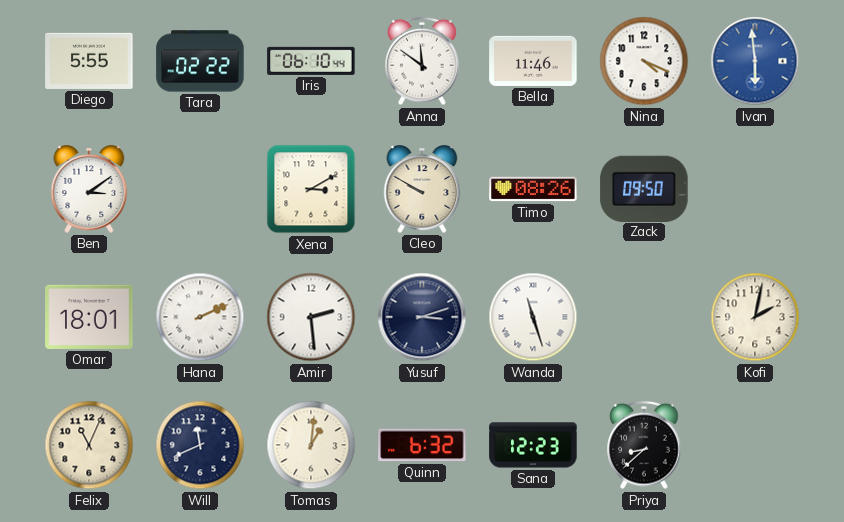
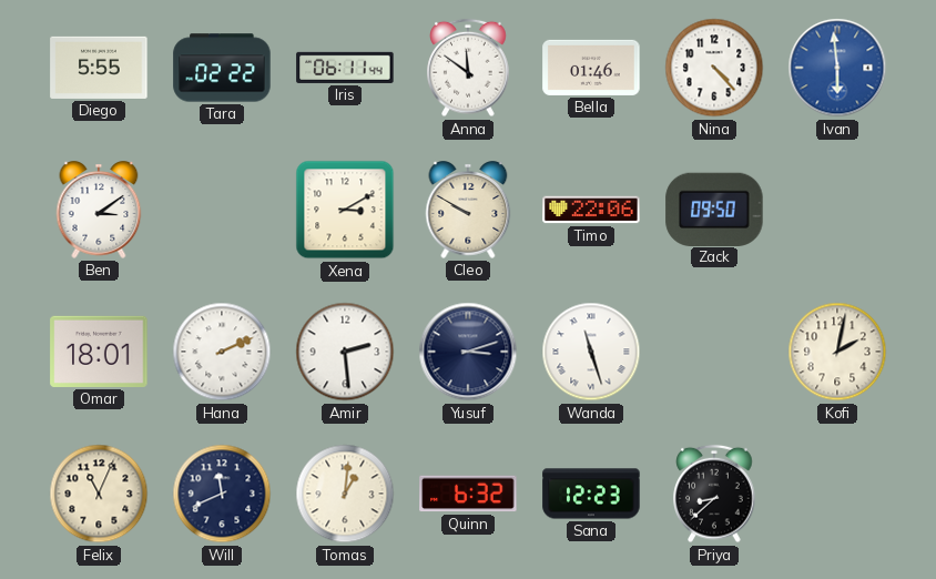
Iris: 06:10 -> 06:11
Bella: 11:46 -> 01:46
Nina: 4:19 -> 4:23
Timo: 08:26 -> 22:06
